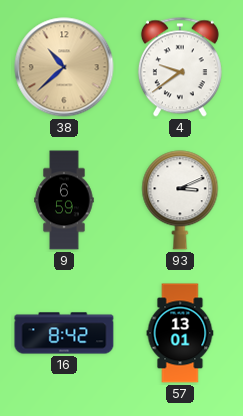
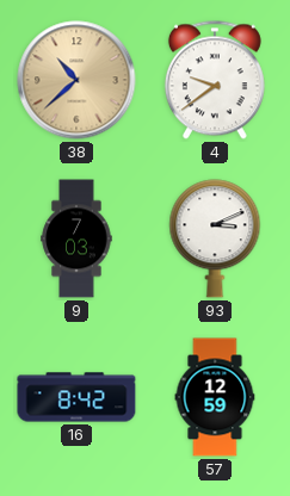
9: 6:59 -> 7:03
57: 13:01 -> 12:59
